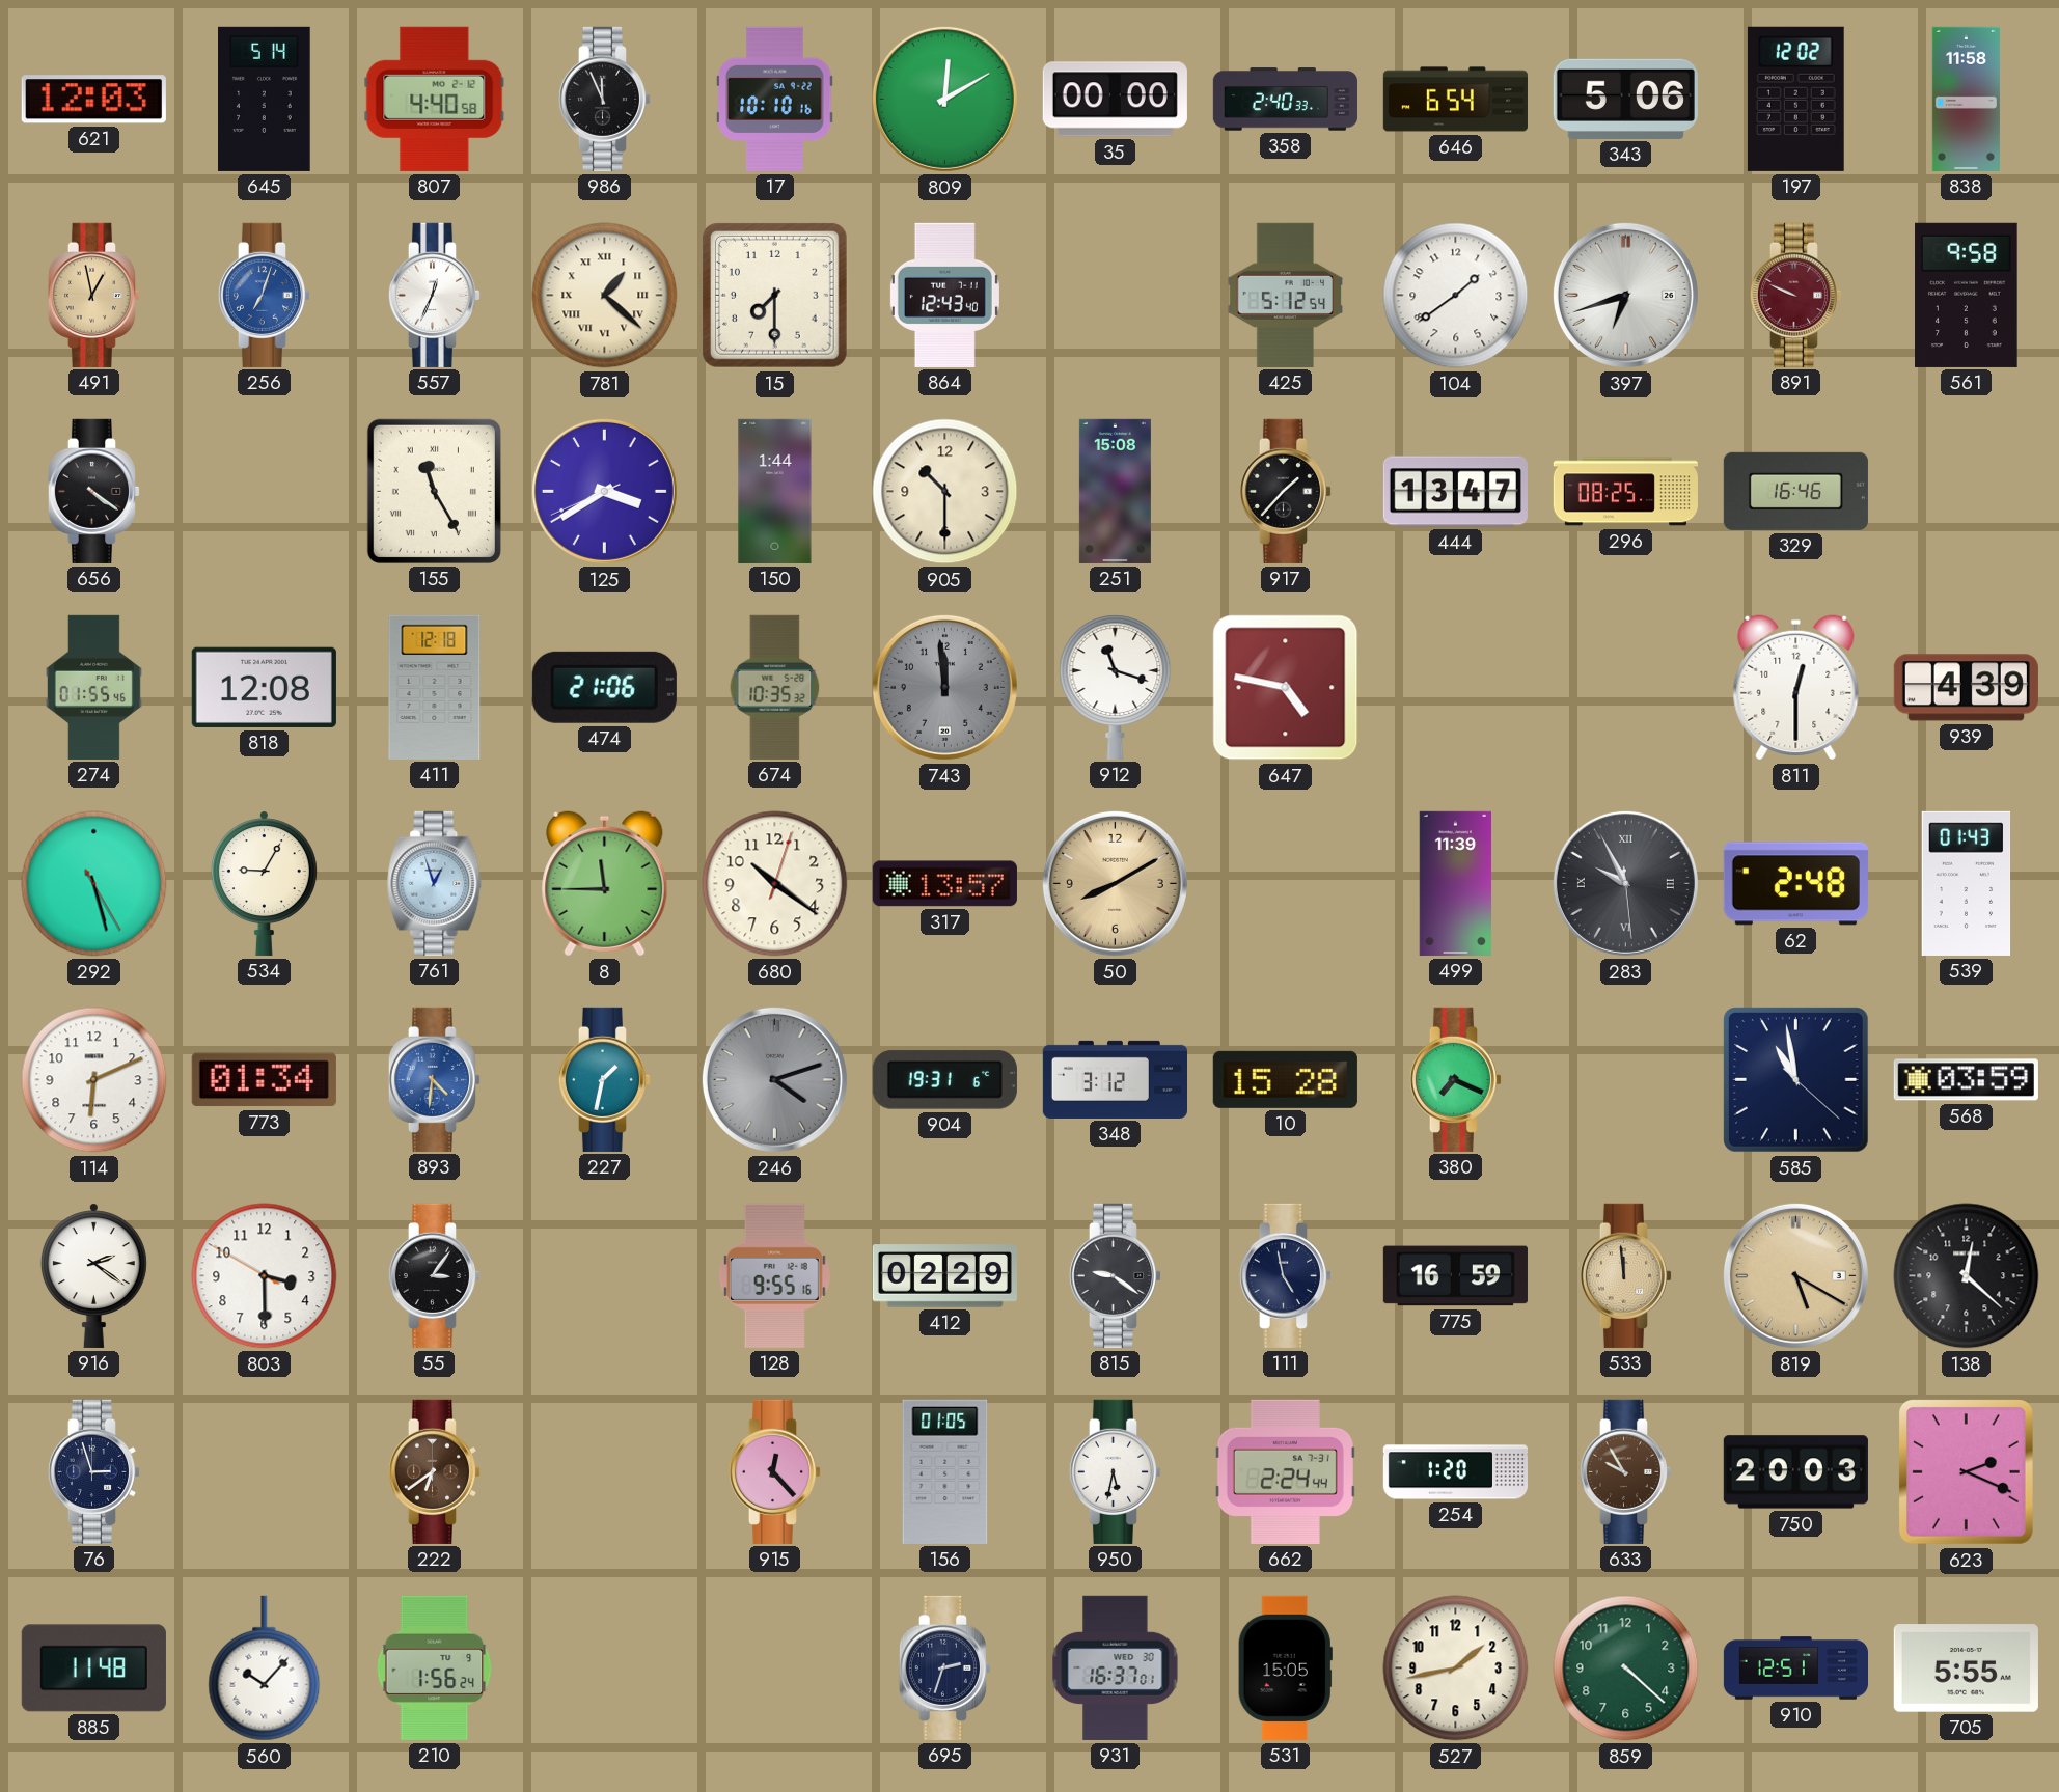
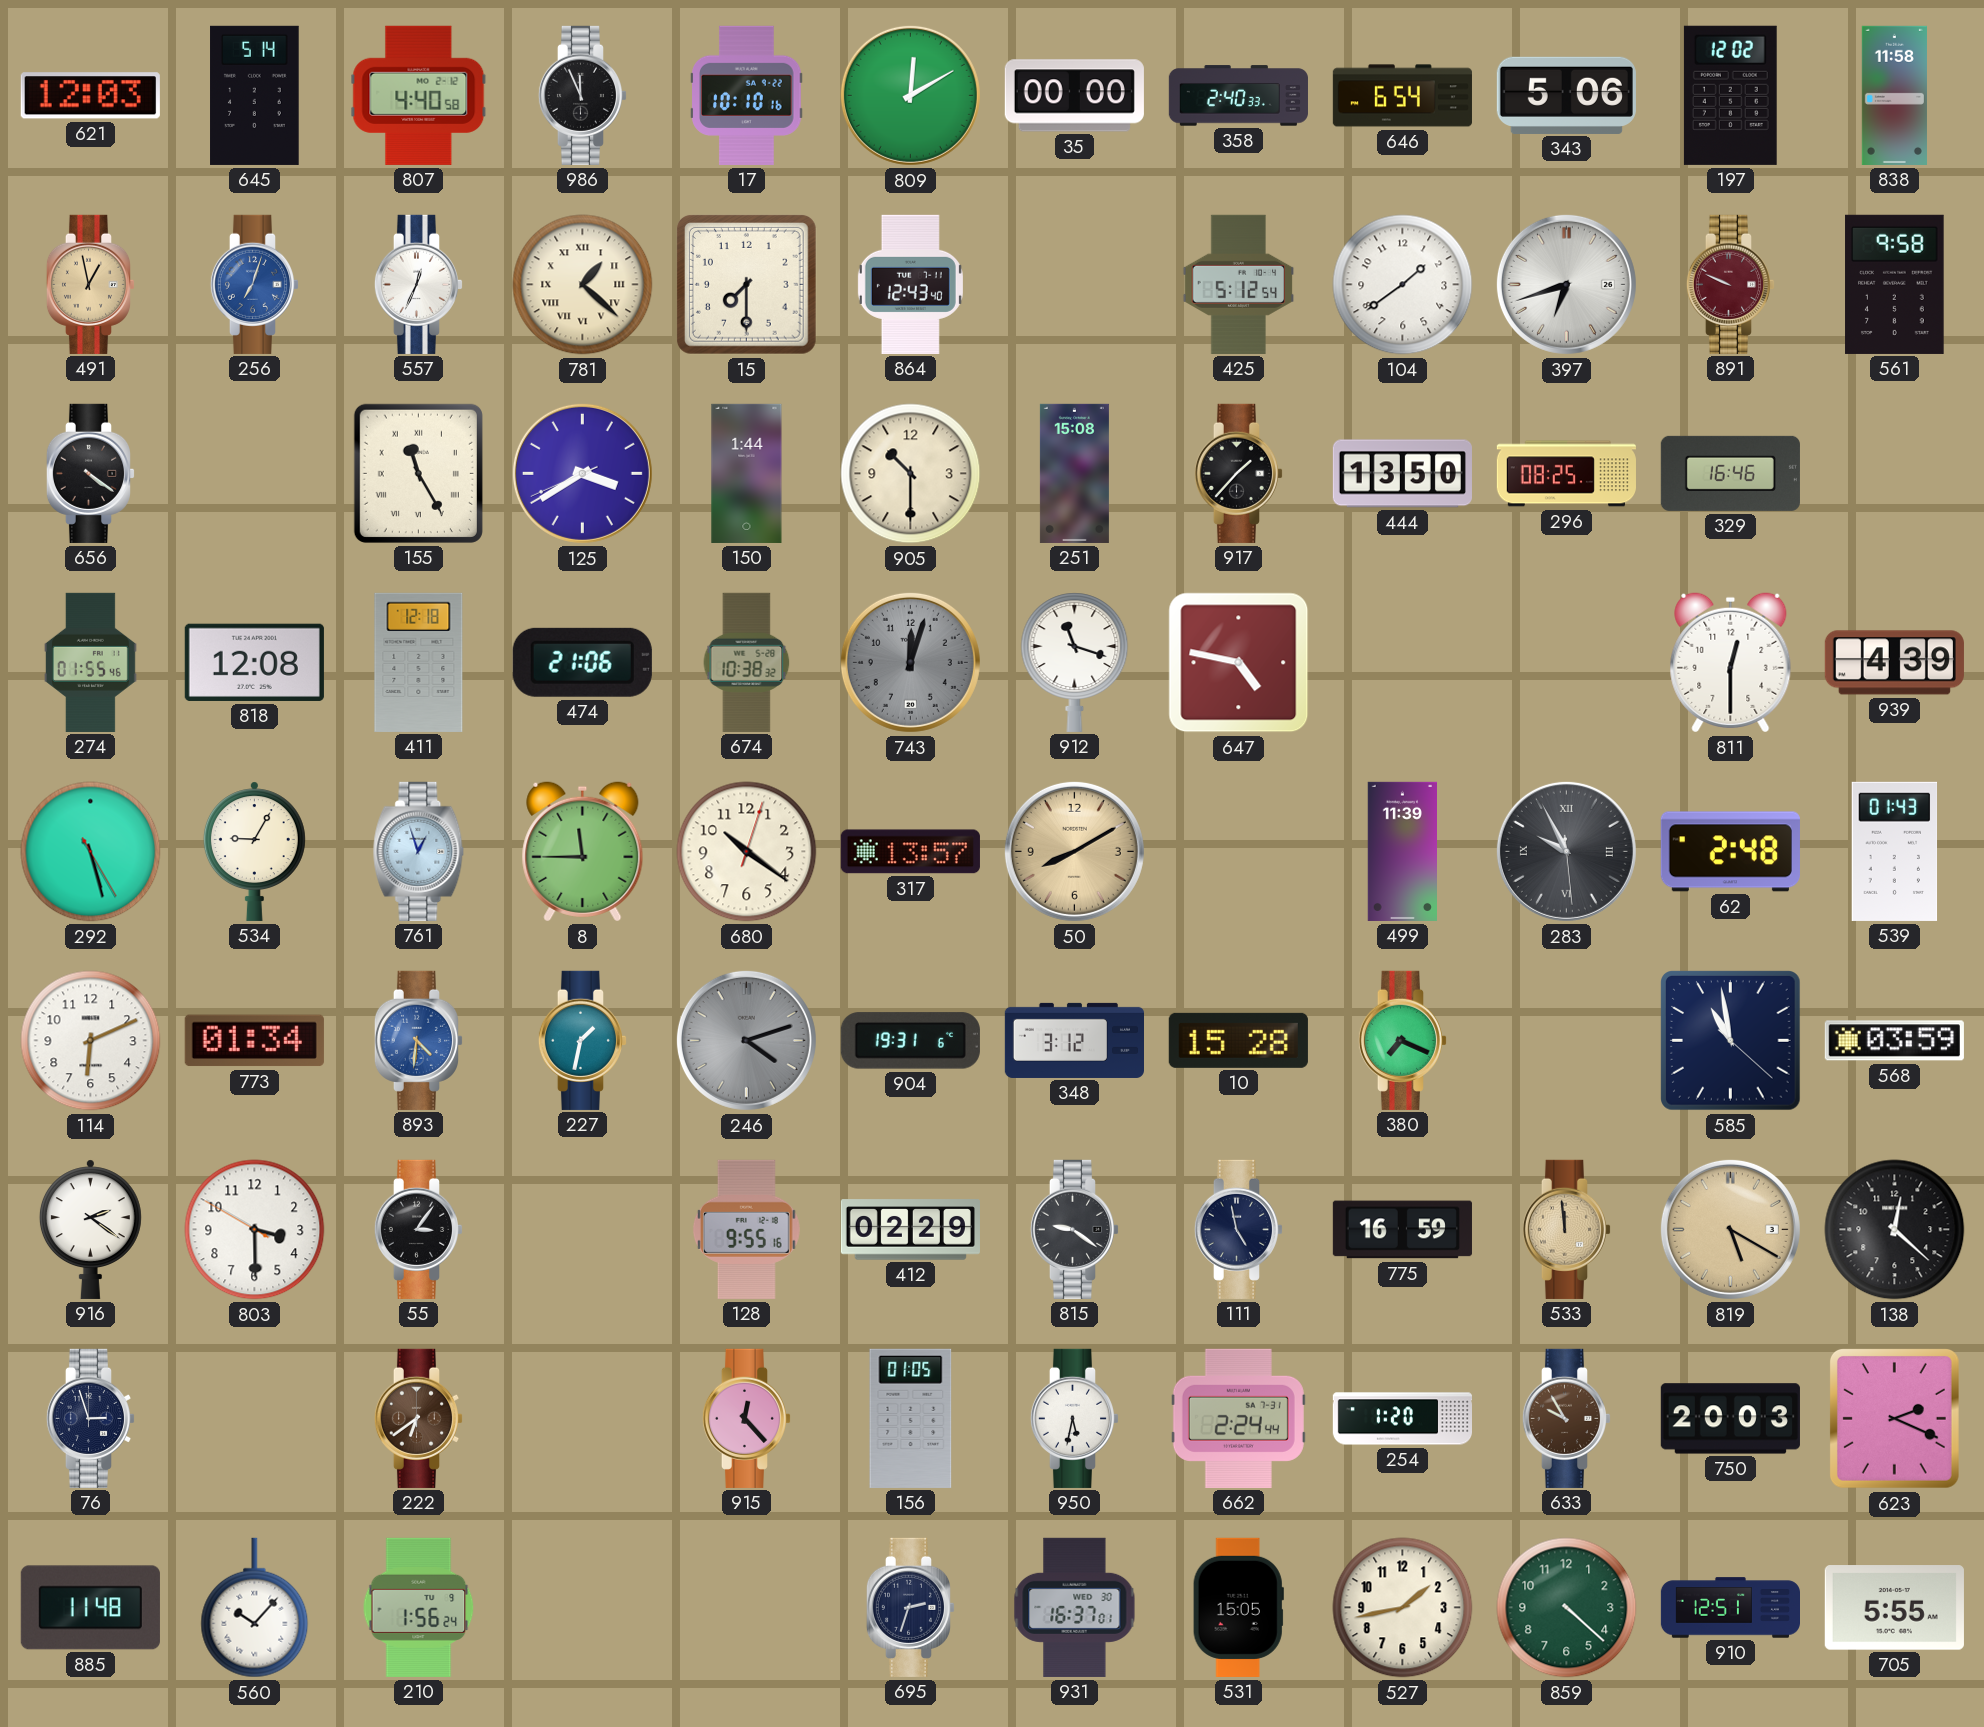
444: 13:47 -> 13:50
674: 10:35 -> 10:38
743: 11:59 -> 12:03
